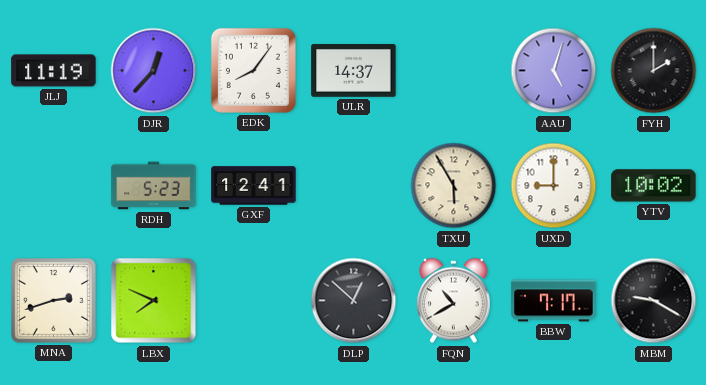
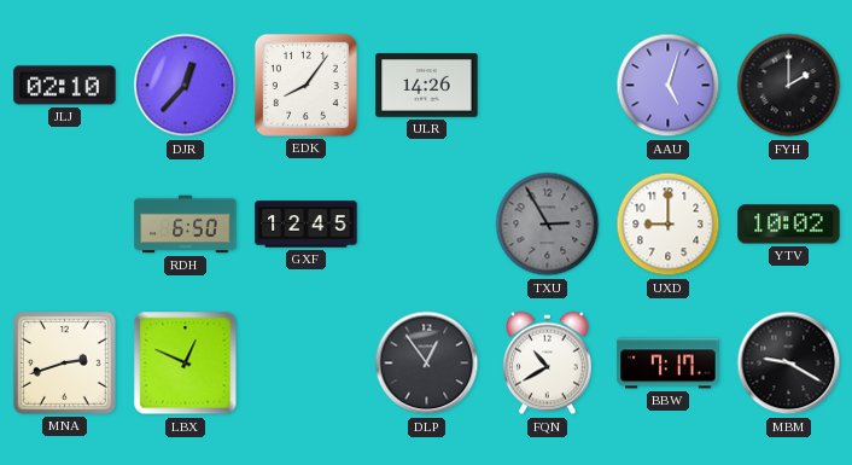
JLJ: 11:19 -> 02:10
ULR: 14:37 -> 14:26
RDH: 5:23 -> 6:50
GXF: 12:41 -> 12:45
TXU: 5:55 -> 2:55
TXU dial: cream -> grey
LBX: 7:49 -> 12:49
DLP: 12:52 -> 12:54
